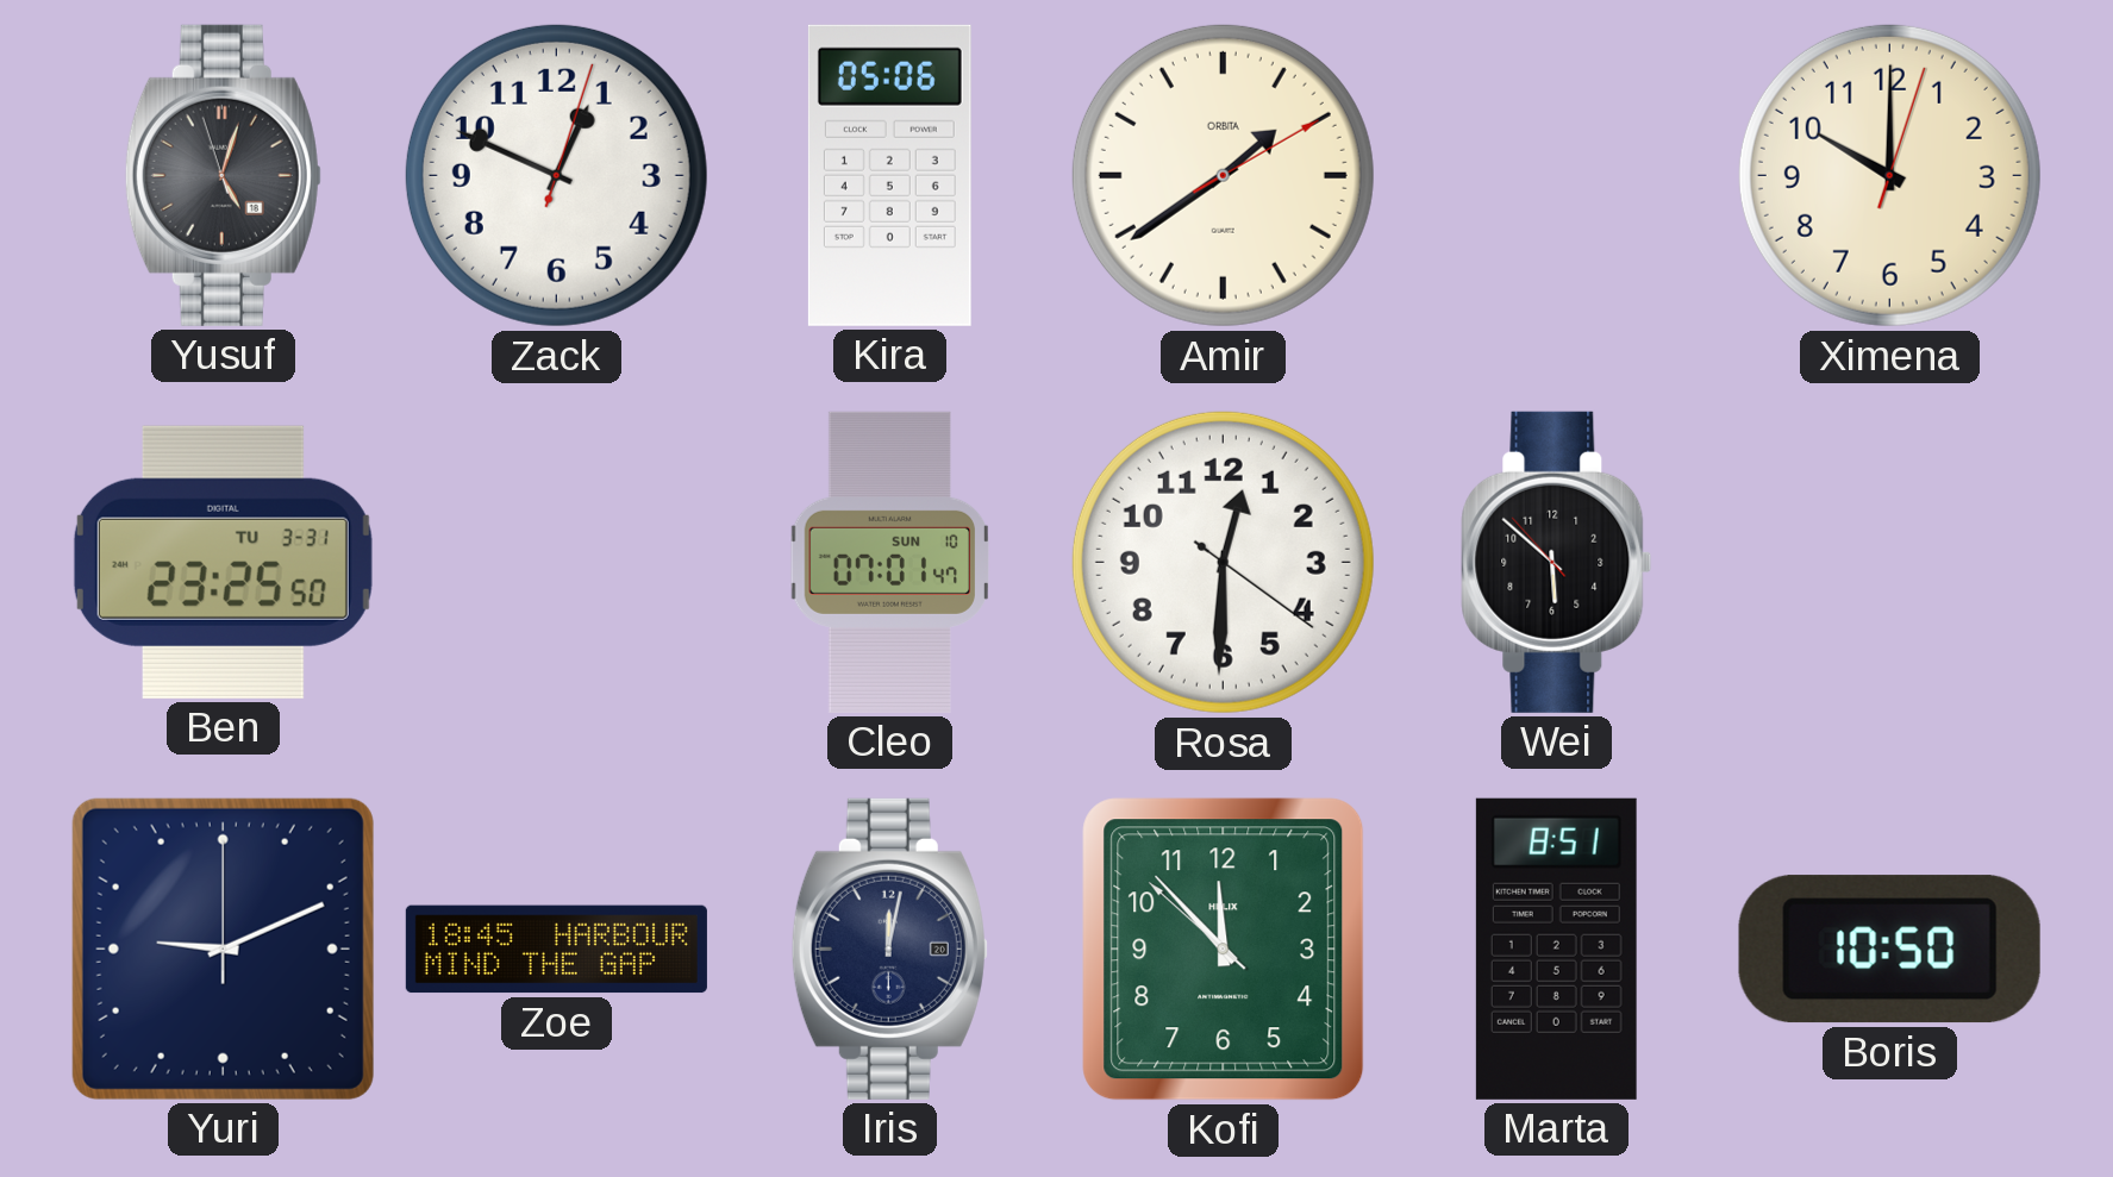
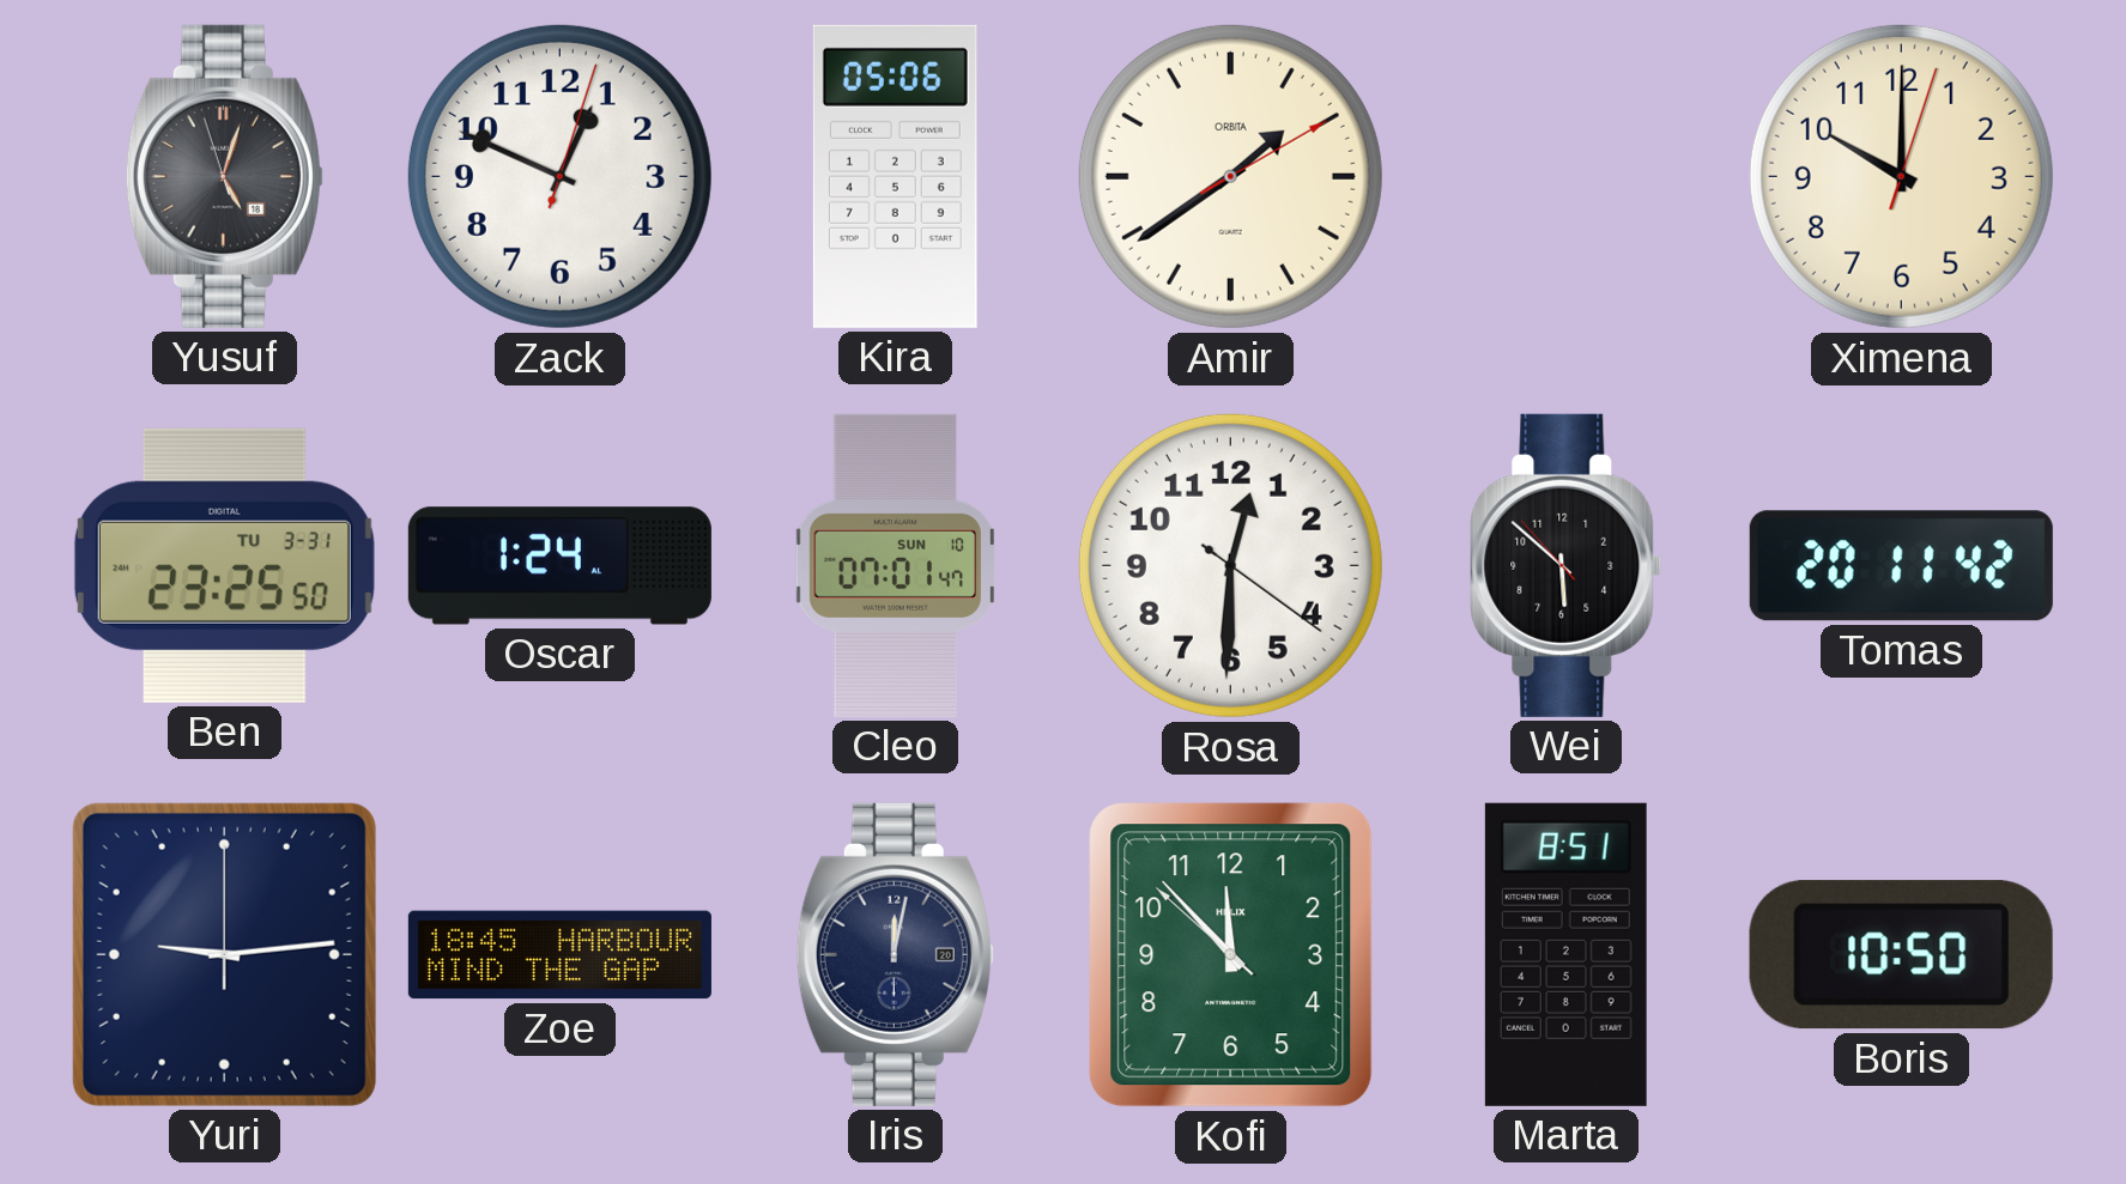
Oscar: none -> 1:24
Tomas: none -> 20:11
Yuri: 9:11 -> 9:14
